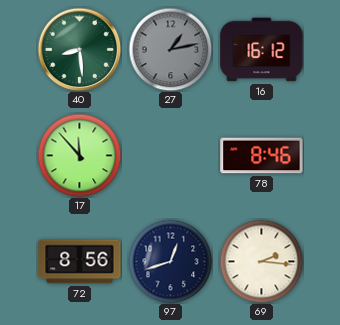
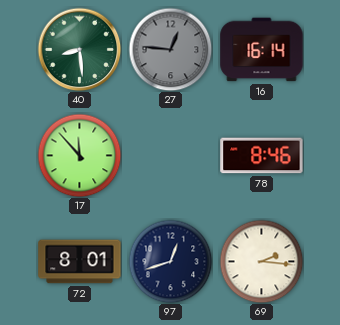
27: 1:13 -> 12:46
16: 16:12 -> 16:14
72: 8:56 -> 8:01
